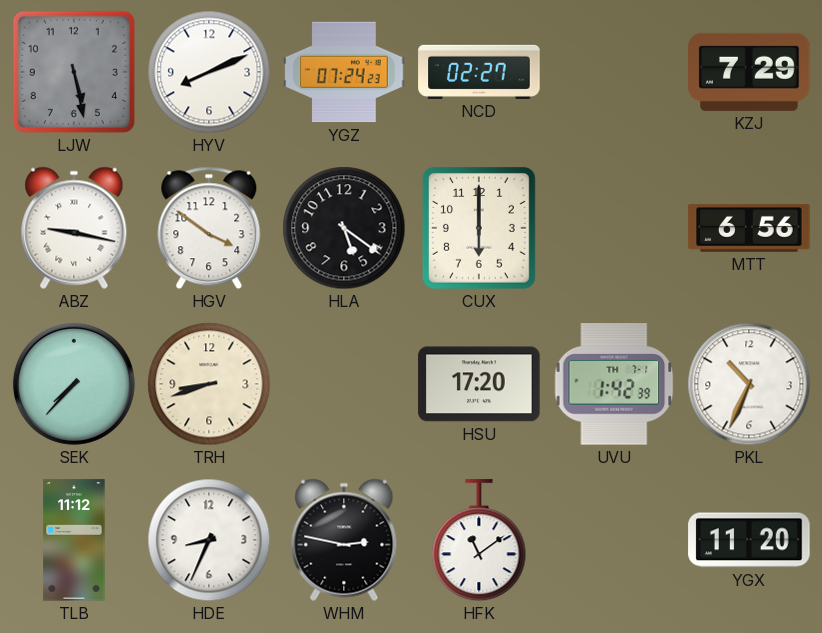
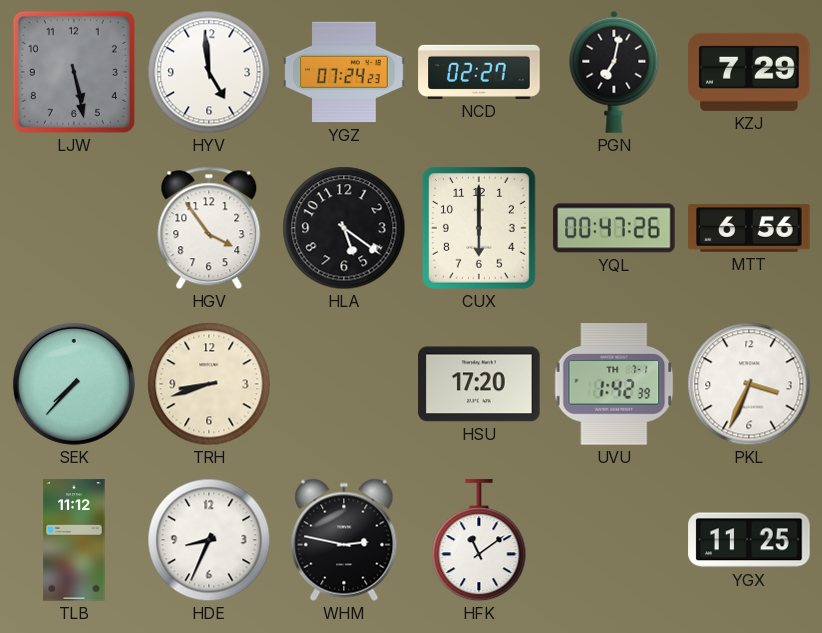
HYV: 8:11 -> 4:59
PGN: none -> 7:02
ABZ: 9:17 -> none
HGV: 3:51 -> 3:54
YQL: none -> 00:47
PKL: 10:34 -> 3:34
YGX: 11:20 -> 11:25
